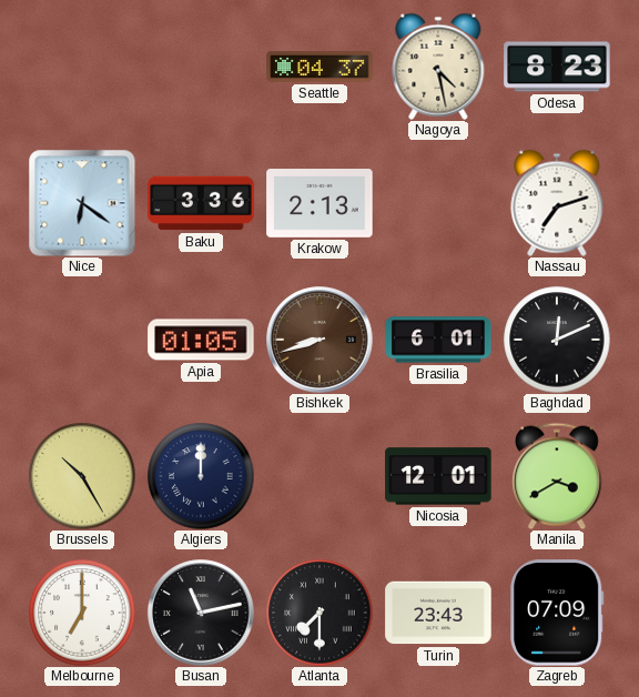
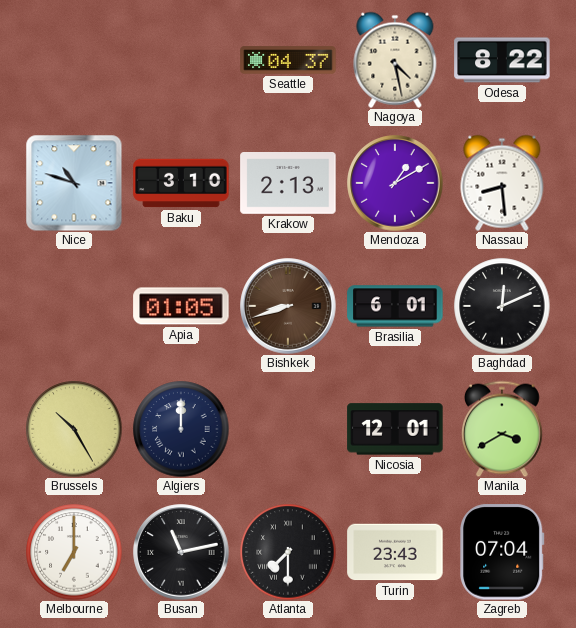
Odesa: 8:23 -> 8:22
Nice: 6:21 -> 10:48
Baku: 3:36 -> 3:10
Mendoza: none -> 1:10
Nassau: 7:12 -> 8:29
Zagreb: 07:09 -> 07:04
